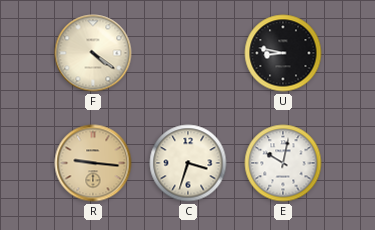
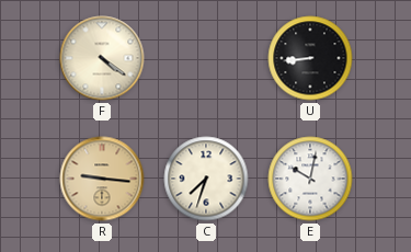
U: 8:47 -> 8:44
C: 3:33 -> 7:33
